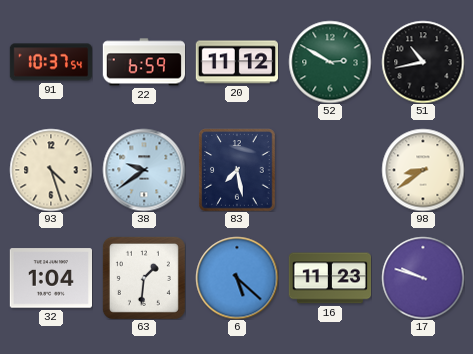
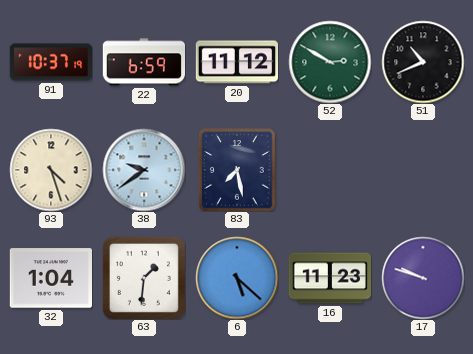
91: 10:37:54 -> 10:37:19
51: 10:43 -> 10:41
98: 8:39 -> none
